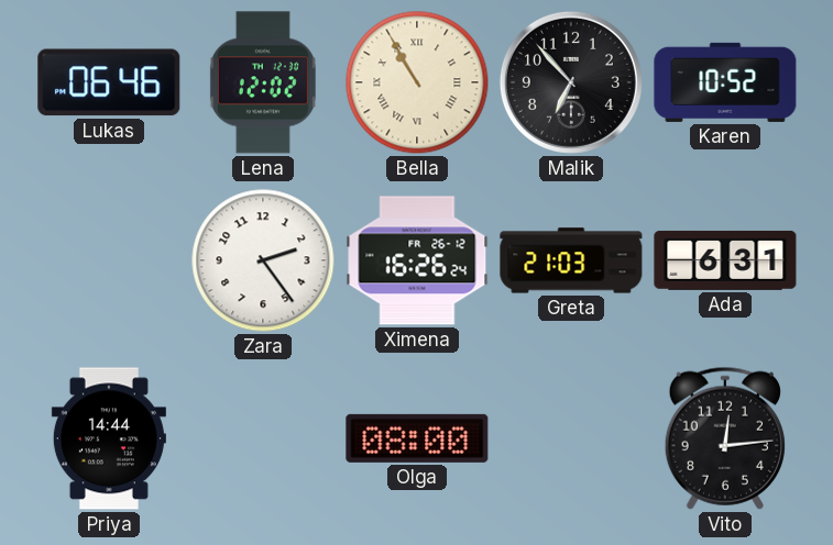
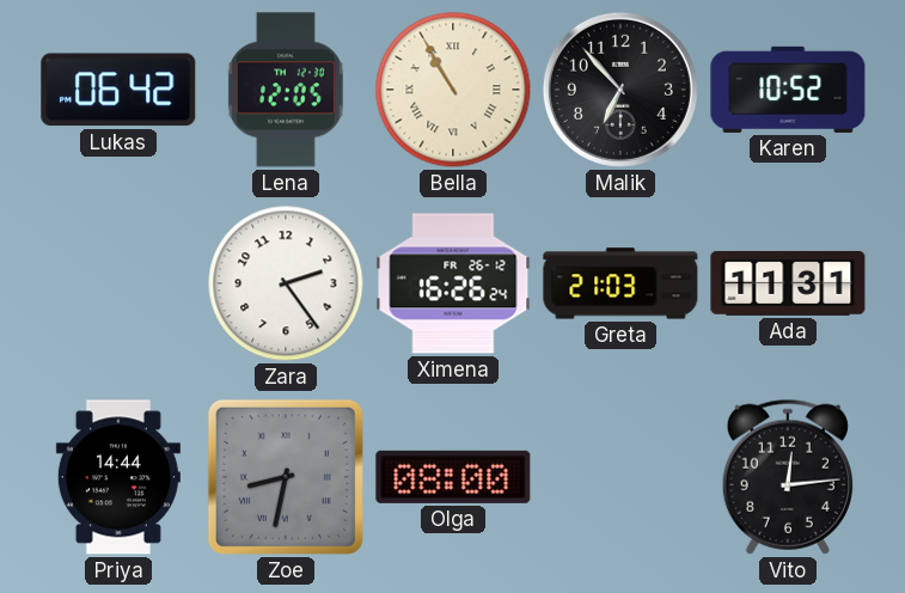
Lukas: 06:46 -> 06:42
Lena: 12:02 -> 12:05
Ada: 6:31 -> 11:31
Zoe: none -> 8:32
